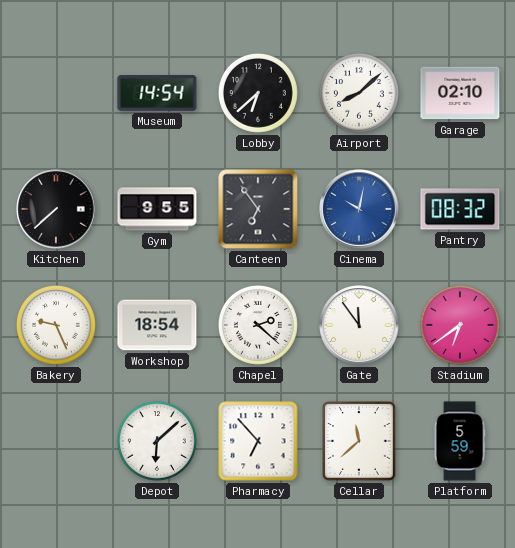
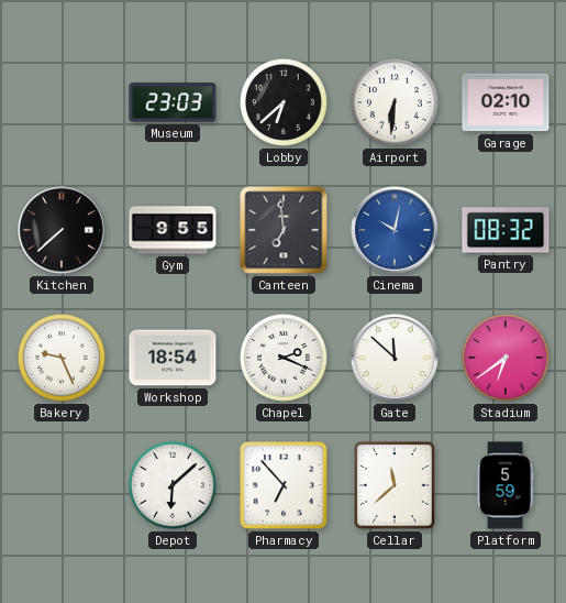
Museum: 14:54 -> 23:03
Airport: 8:08 -> 6:31
Canteen: 6:54 -> 6:59
Chapel: 2:22 -> 2:19
Gate: 11:54 -> 11:52
